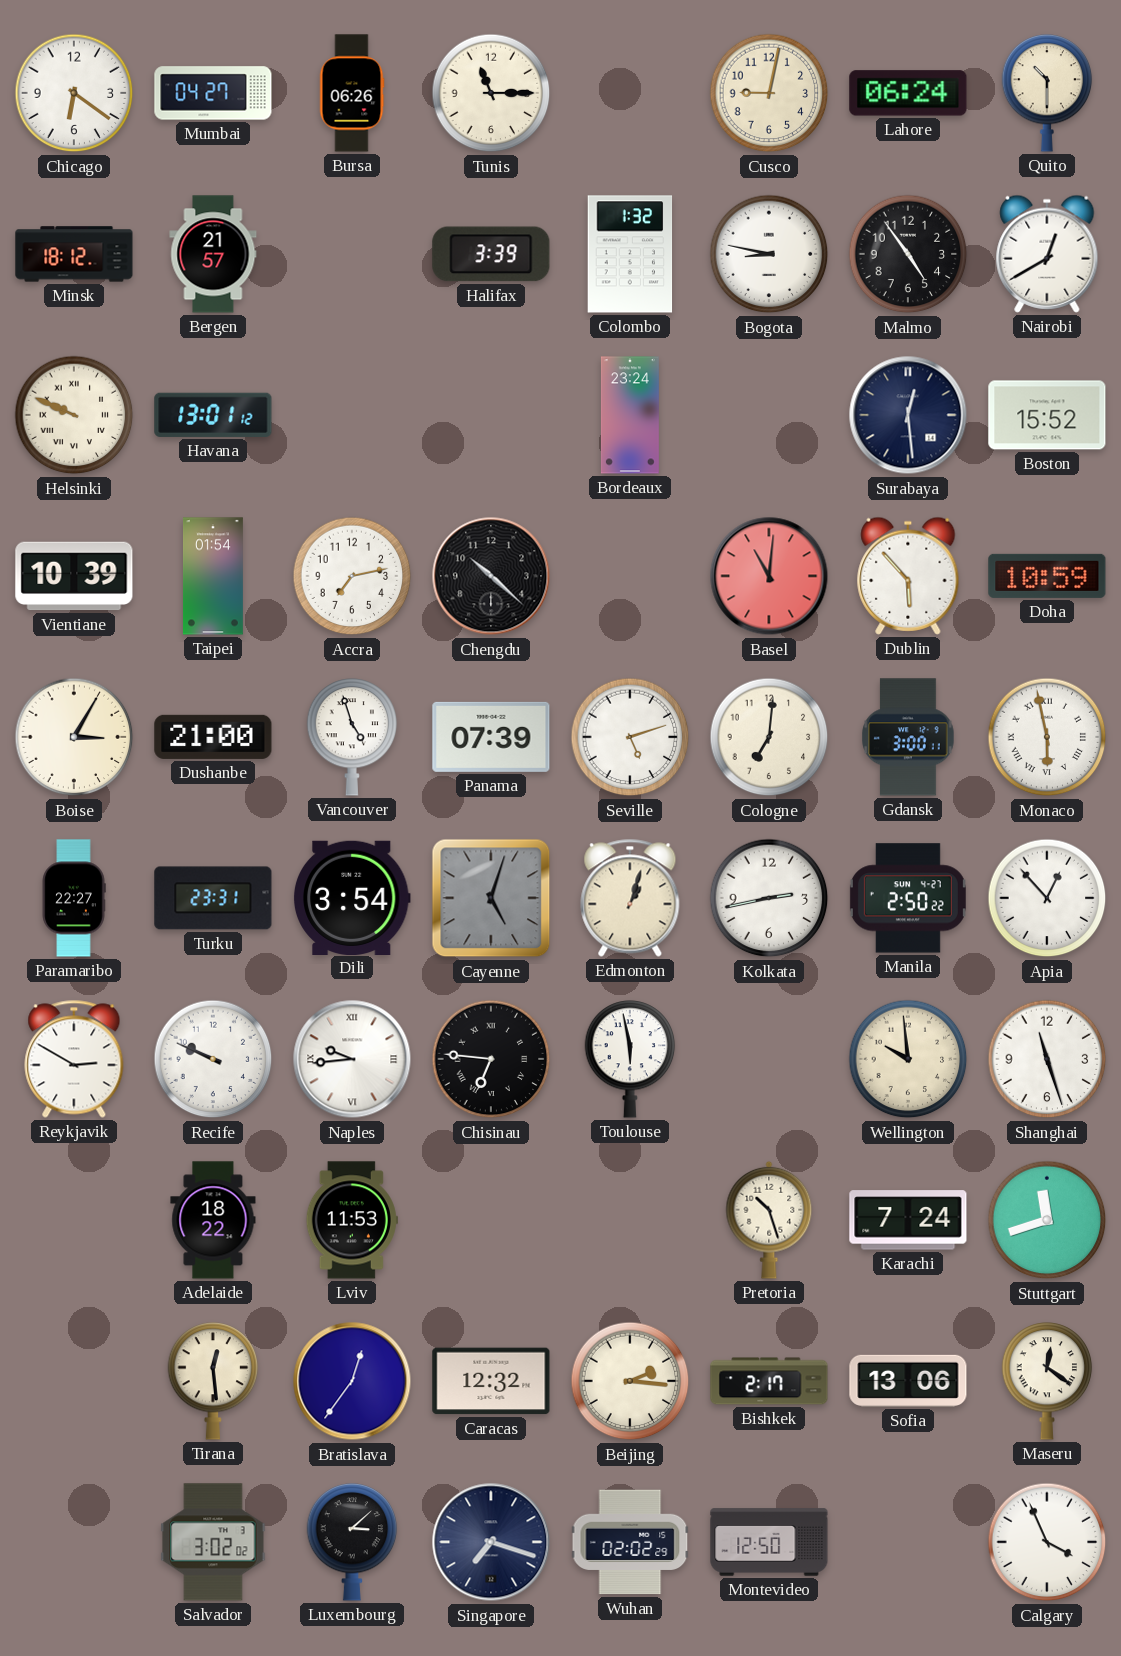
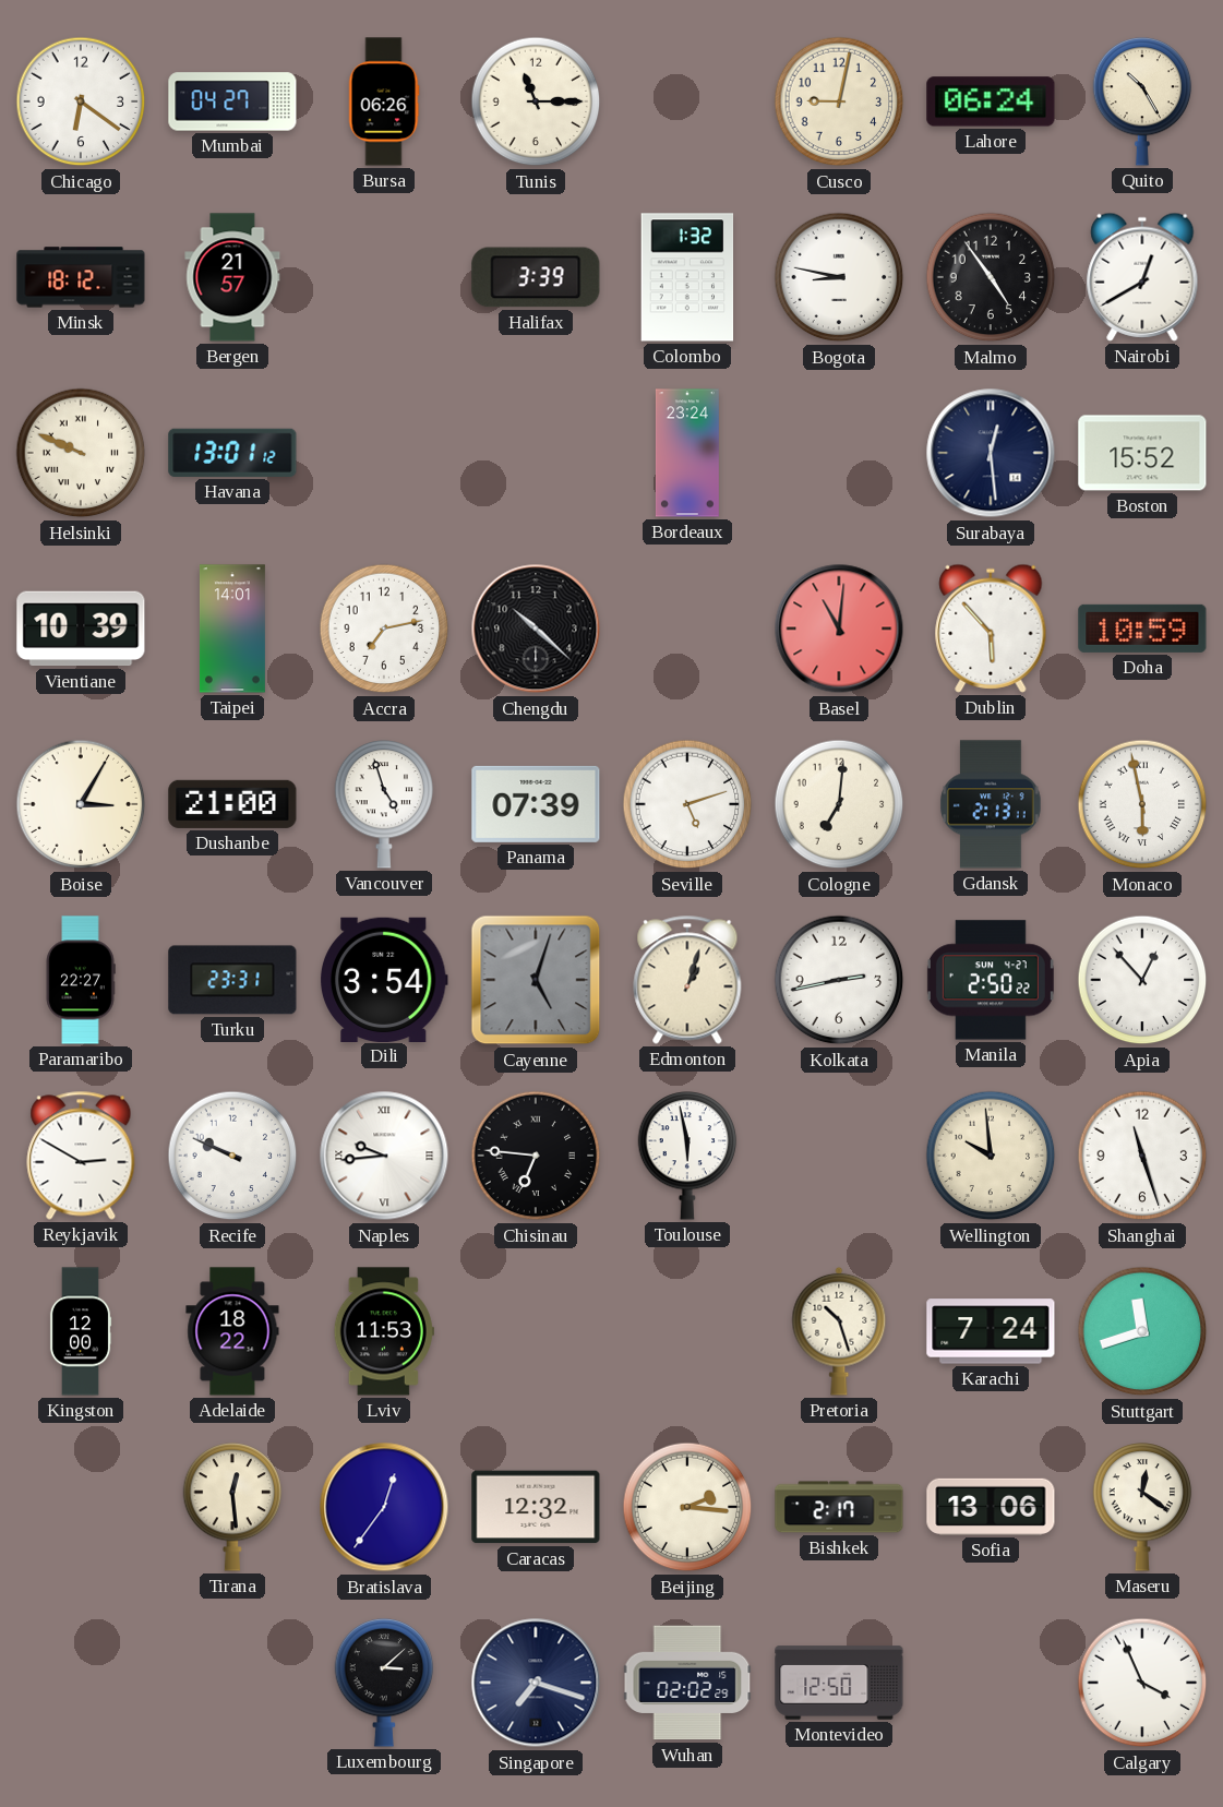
Quito: 10:30 -> 10:25
Taipei: 01:54 -> 14:01
Gdansk: 3:00 -> 2:13
Kingston: none -> 12:00
Salvador: 3:02 -> none
